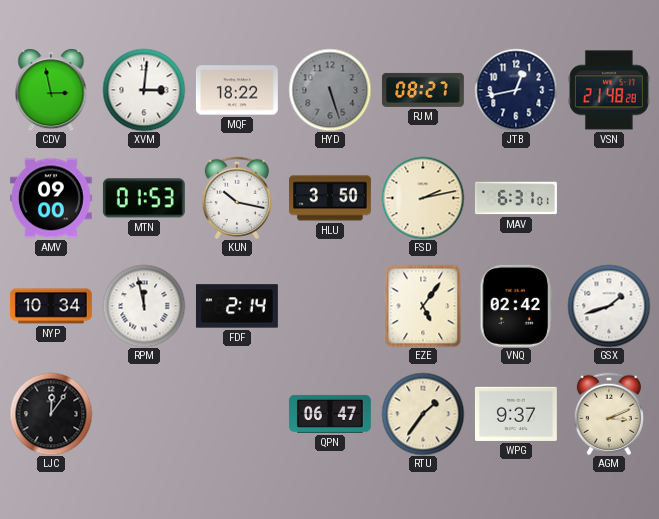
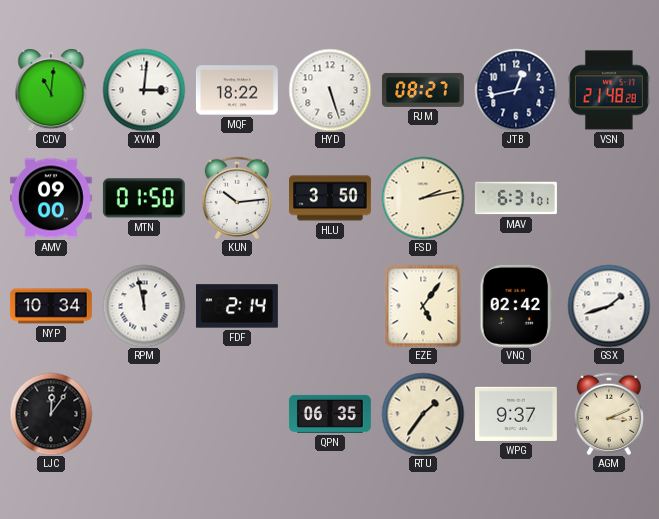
CDV: 2:58 -> 11:01
HYD dial: grey -> white
MTN: 01:53 -> 01:50
KUN: 10:17 -> 10:14
QPN: 06:47 -> 06:35
